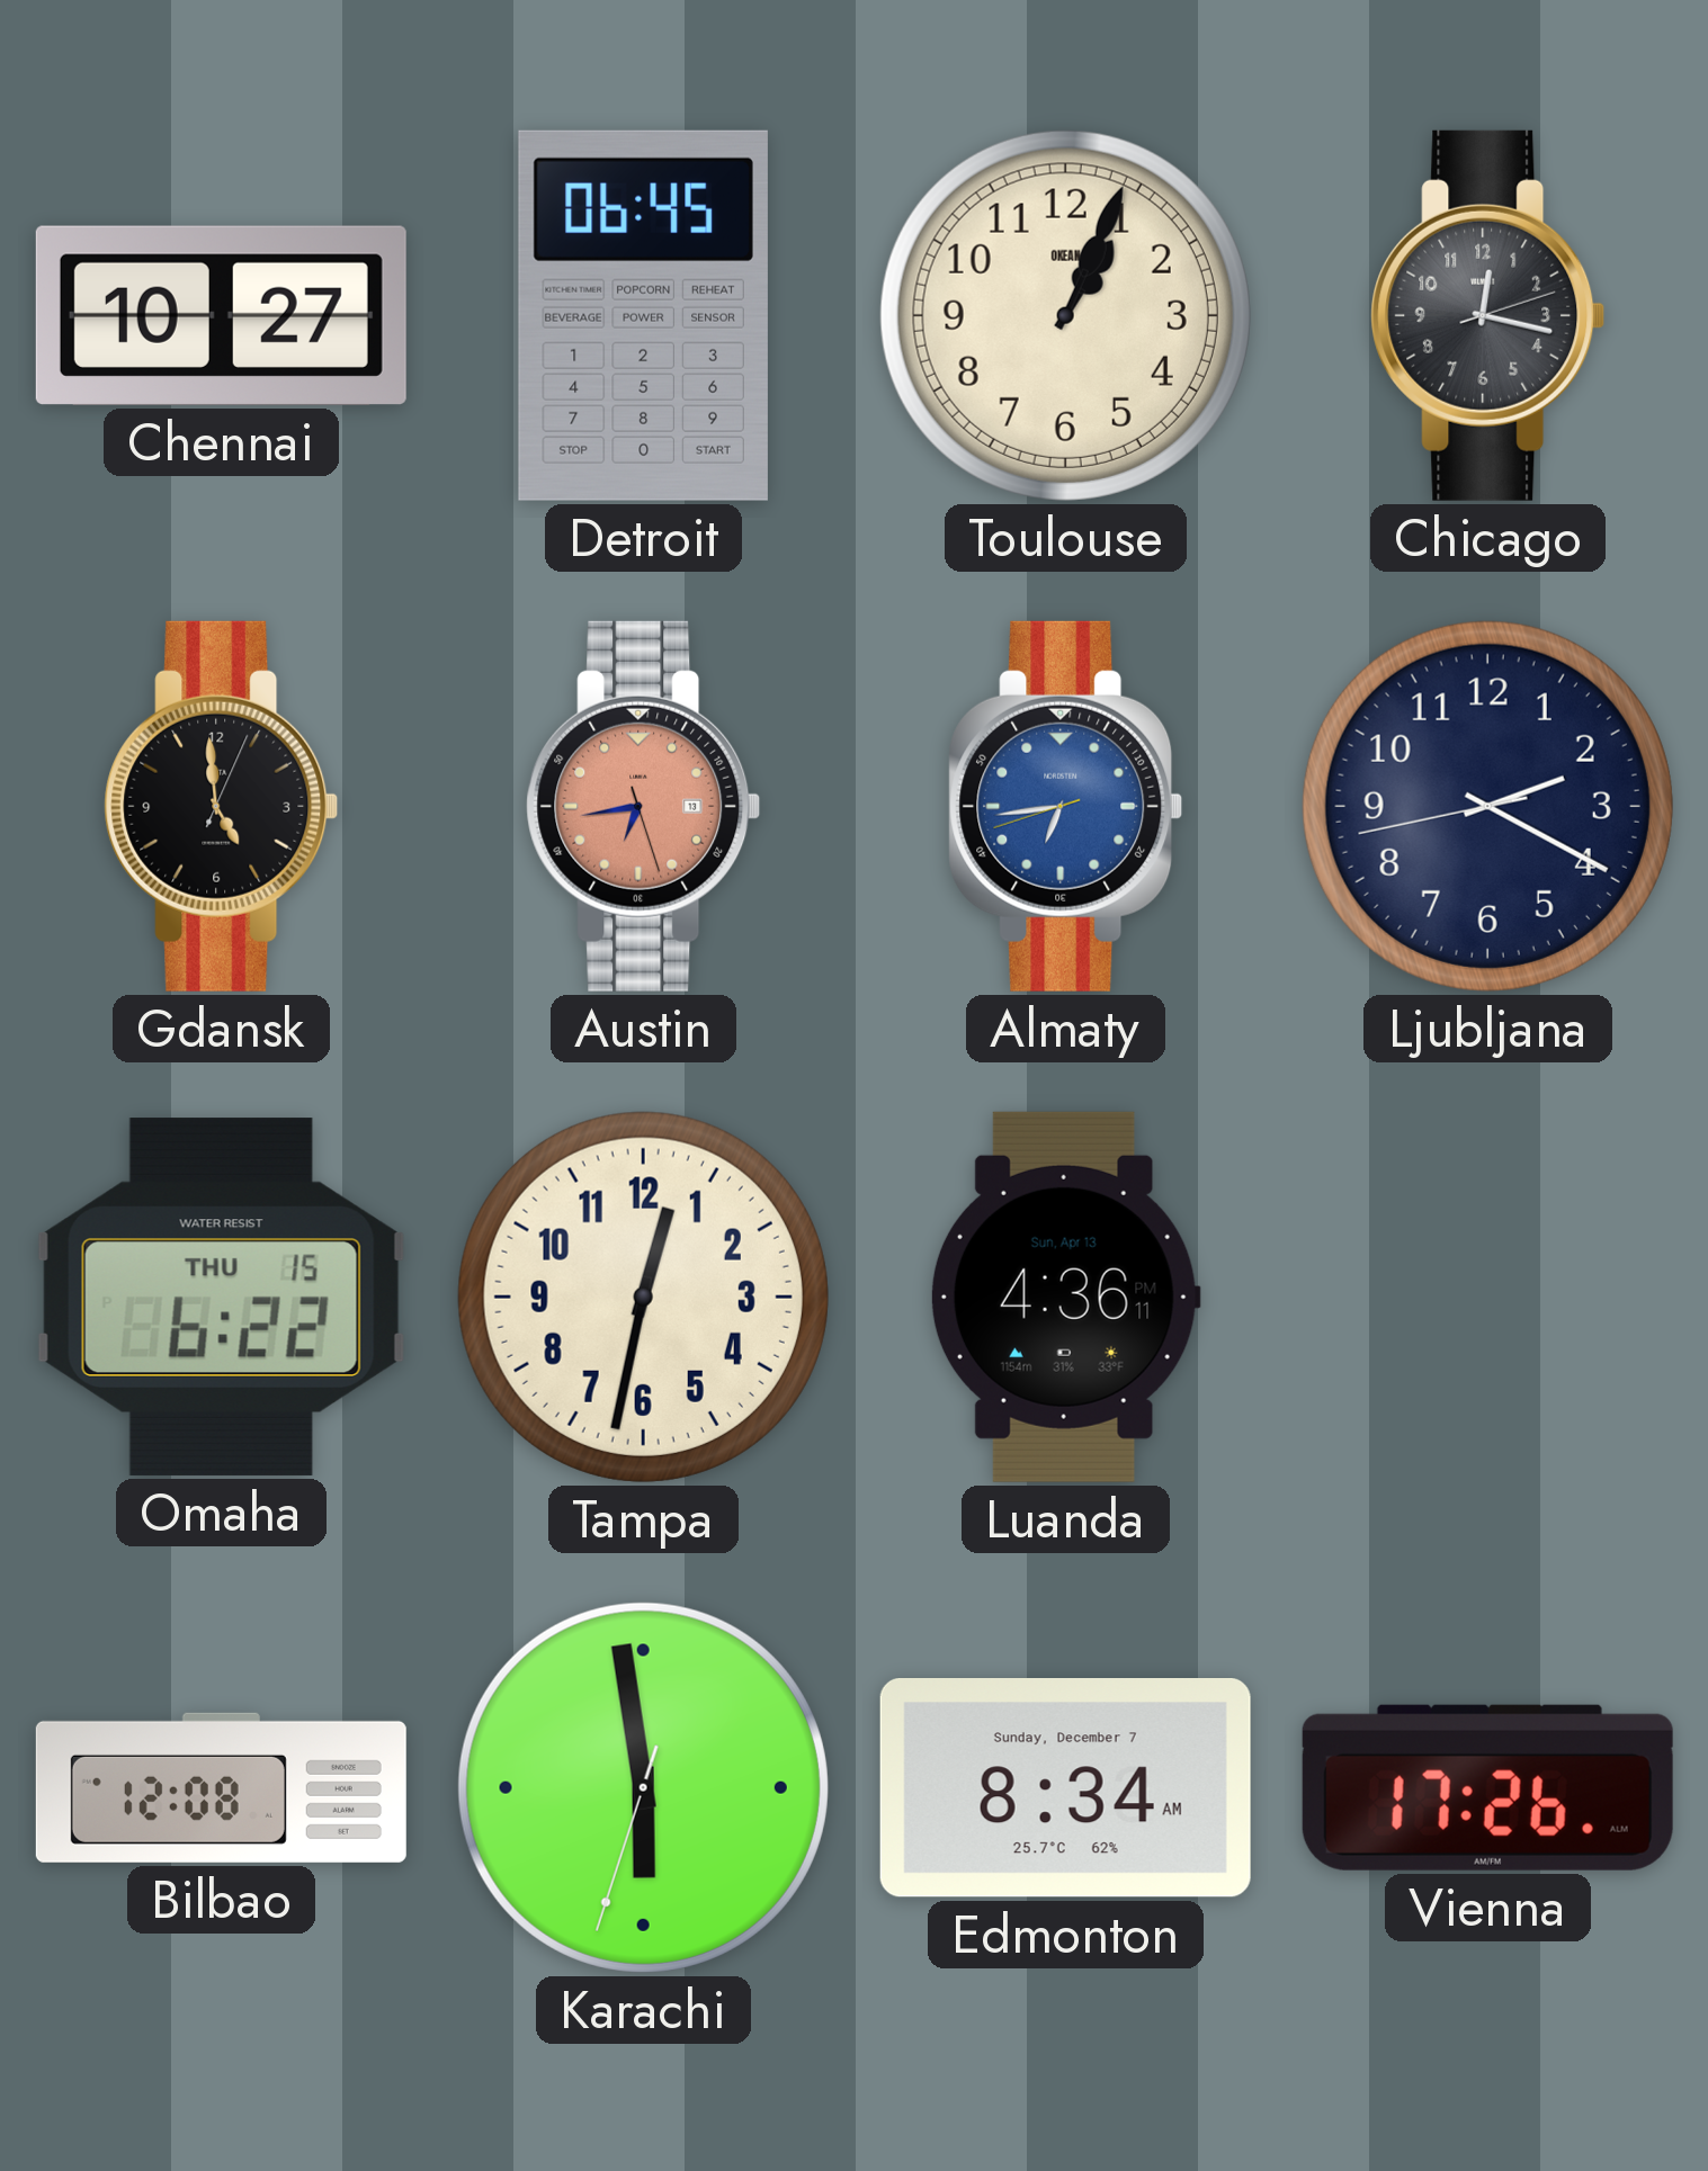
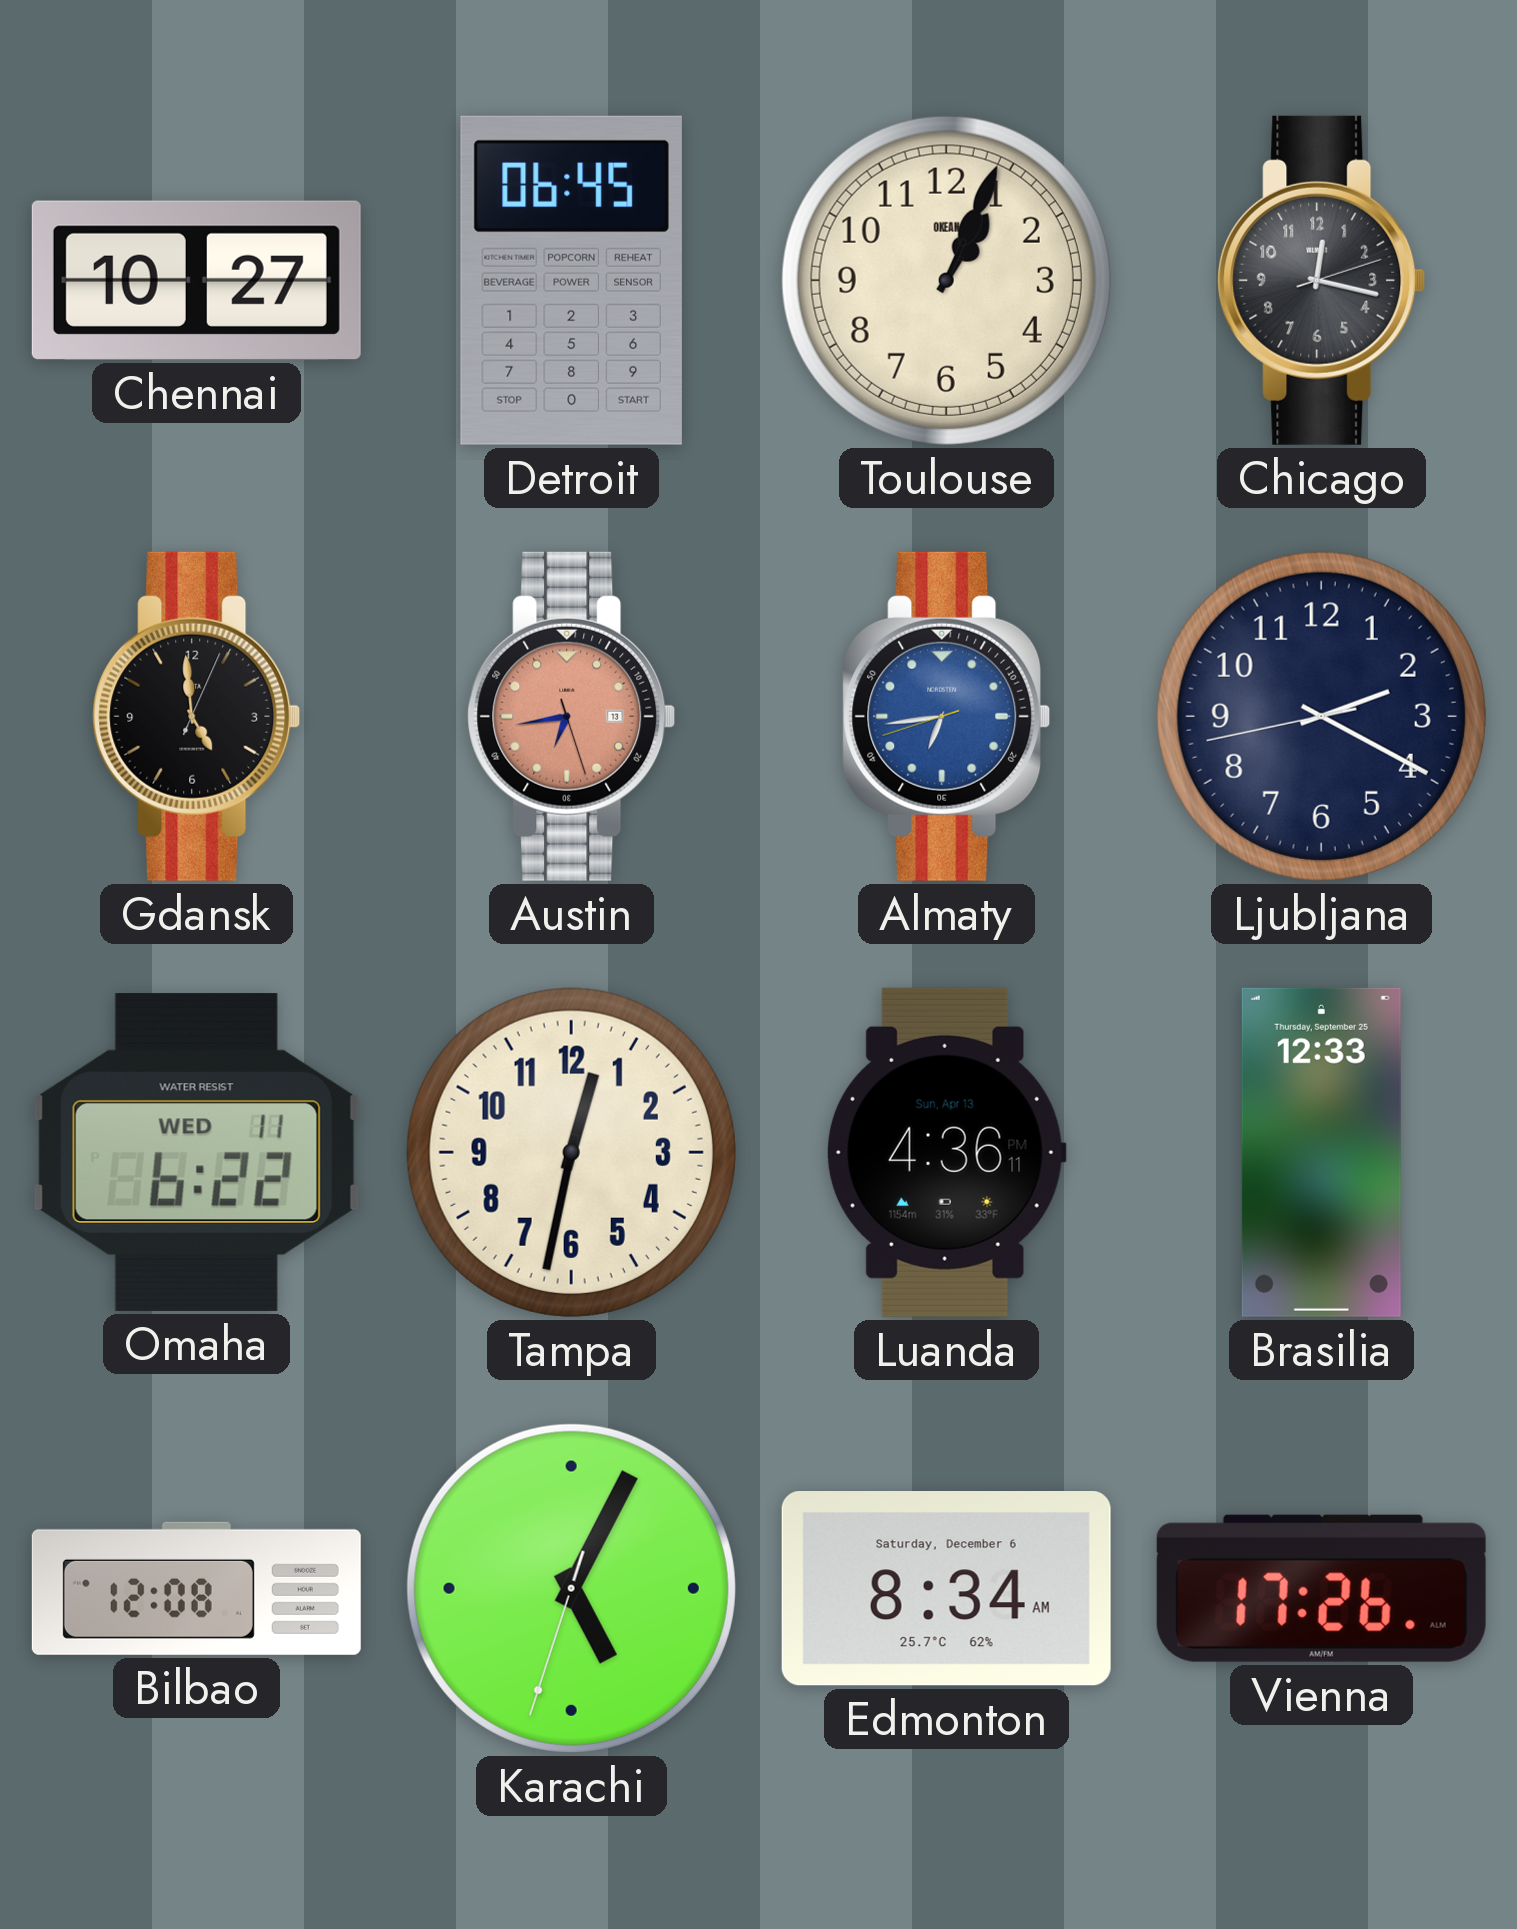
Omaha date: THU 15 -> WED 11
Brasilia: none -> 12:33
Karachi: 5:58 -> 5:04
Edmonton date: Sunday, December 7 -> Saturday, December 6
